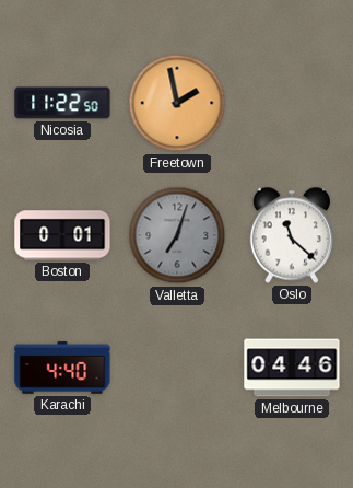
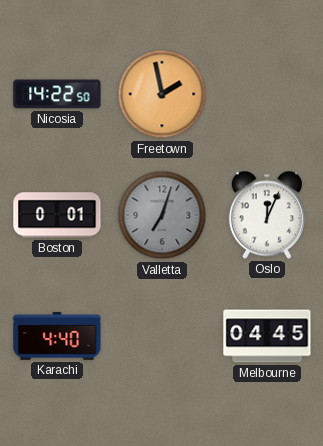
Nicosia: 11:22 -> 14:22
Oslo: 11:22 -> 12:04
Melbourne: 04:46 -> 04:45
